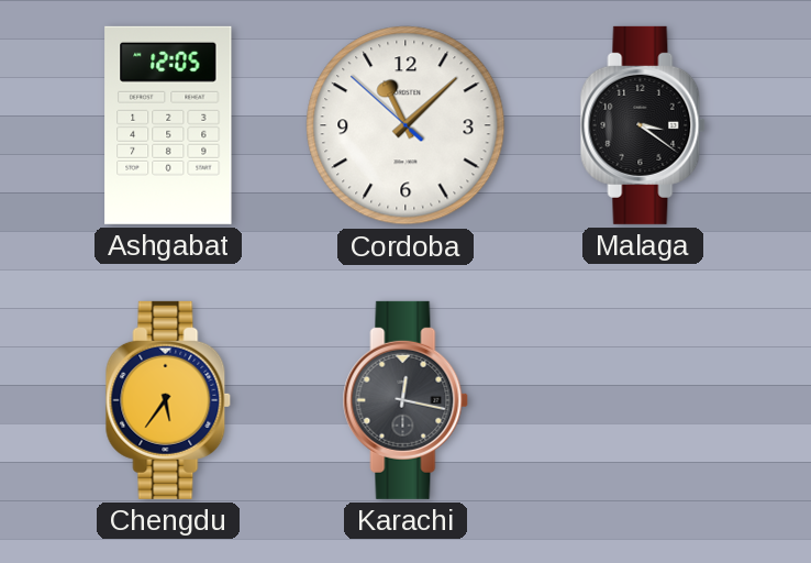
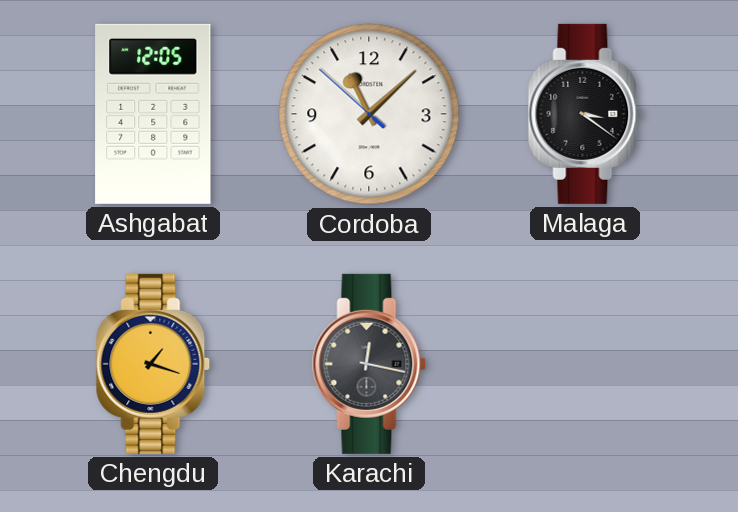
Chengdu: 5:36 -> 1:18
